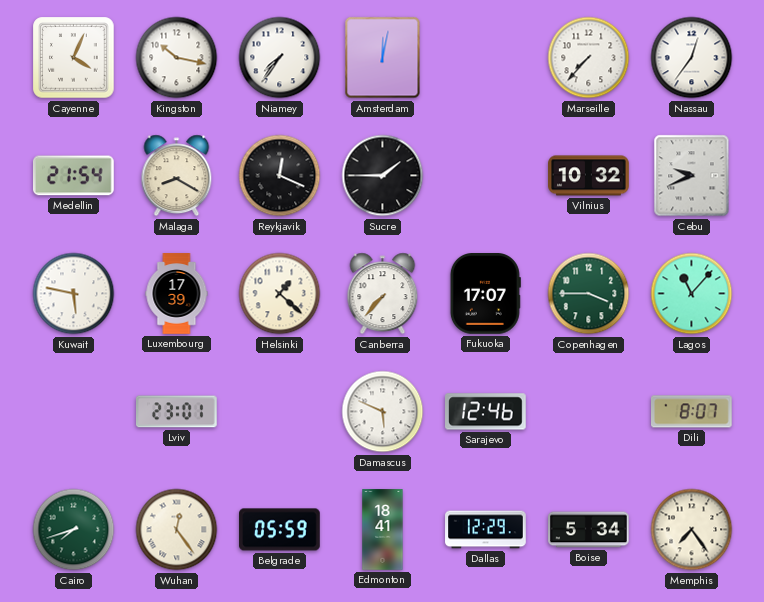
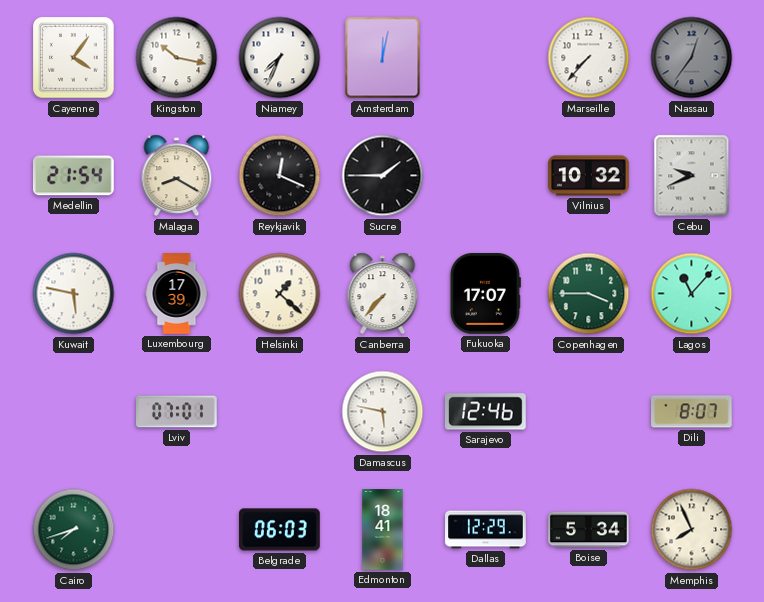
Cayenne: 4:04 -> 4:06
Niamey: 7:36 -> 7:34
Nassau dial: white -> grey
Lviv: 23:01 -> 07:01
Damascus: 5:49 -> 5:47
Wuhan: 12:24 -> none
Belgrade: 05:59 -> 06:03
Memphis: 7:24 -> 7:56
